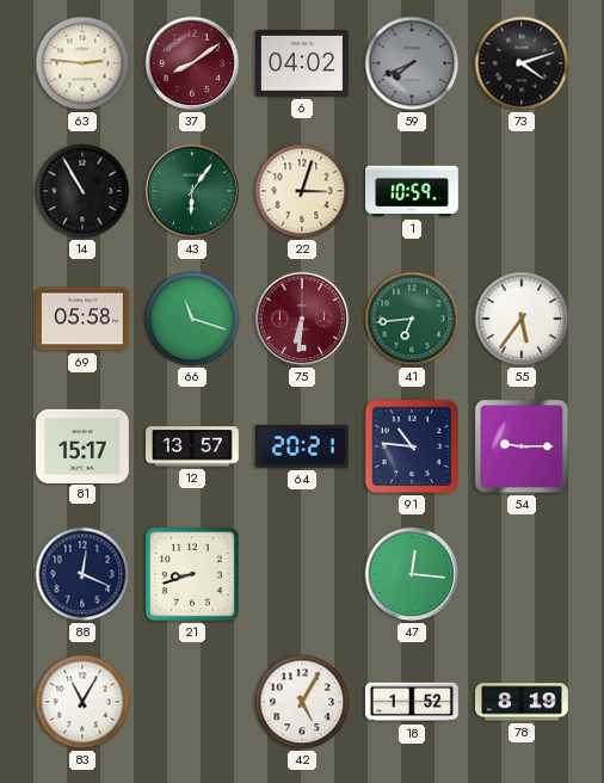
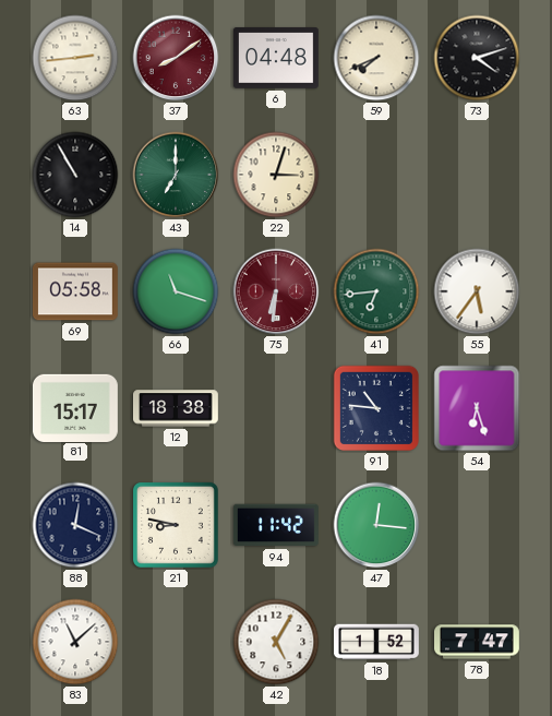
63: 2:46 -> 2:44
6: 04:02 -> 04:48
59 dial: grey -> cream
43: 6:06 -> 7:00
1: 10:59 -> none
12: 13:57 -> 18:38
64: 20:21 -> none
54: 9:15 -> 6:27
21: 8:42 -> 8:47
94: none -> 11:42
83: 11:05 -> 11:08
78: 8:19 -> 7:47
